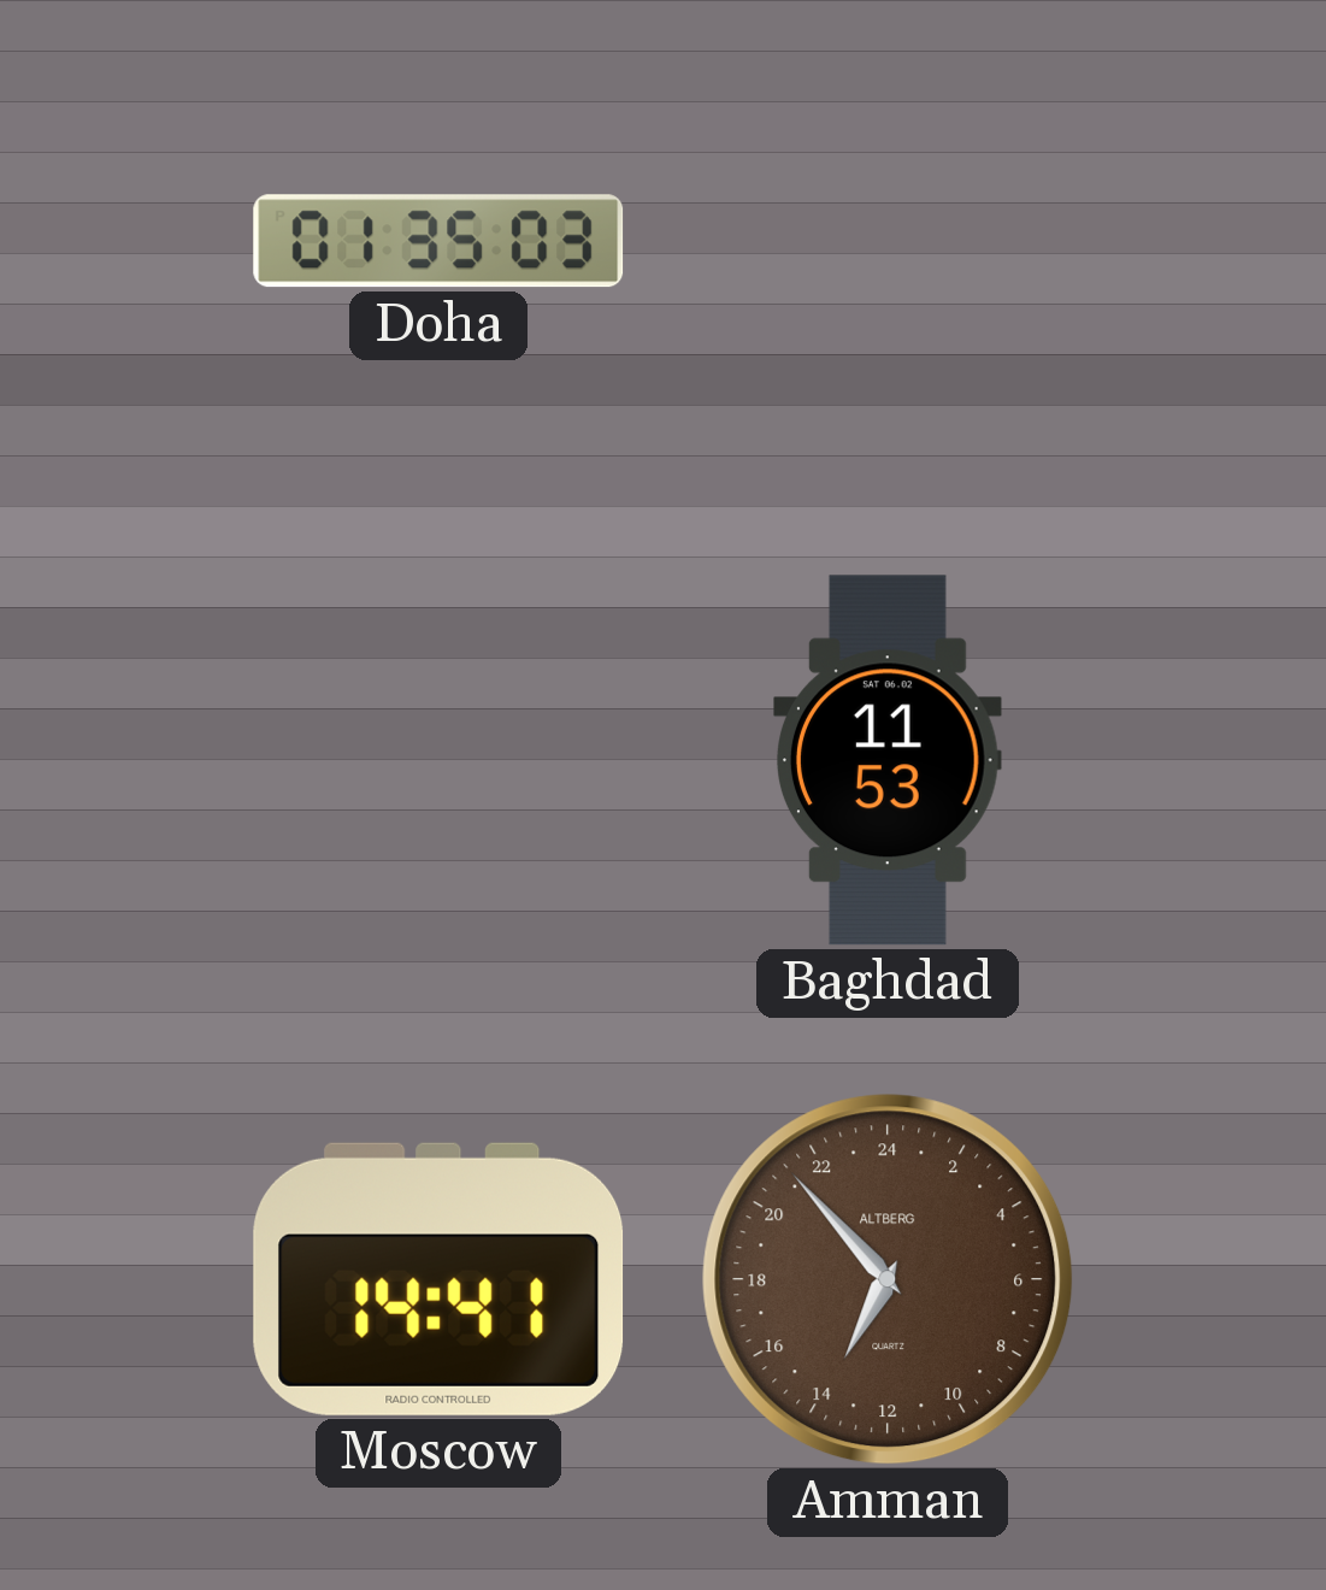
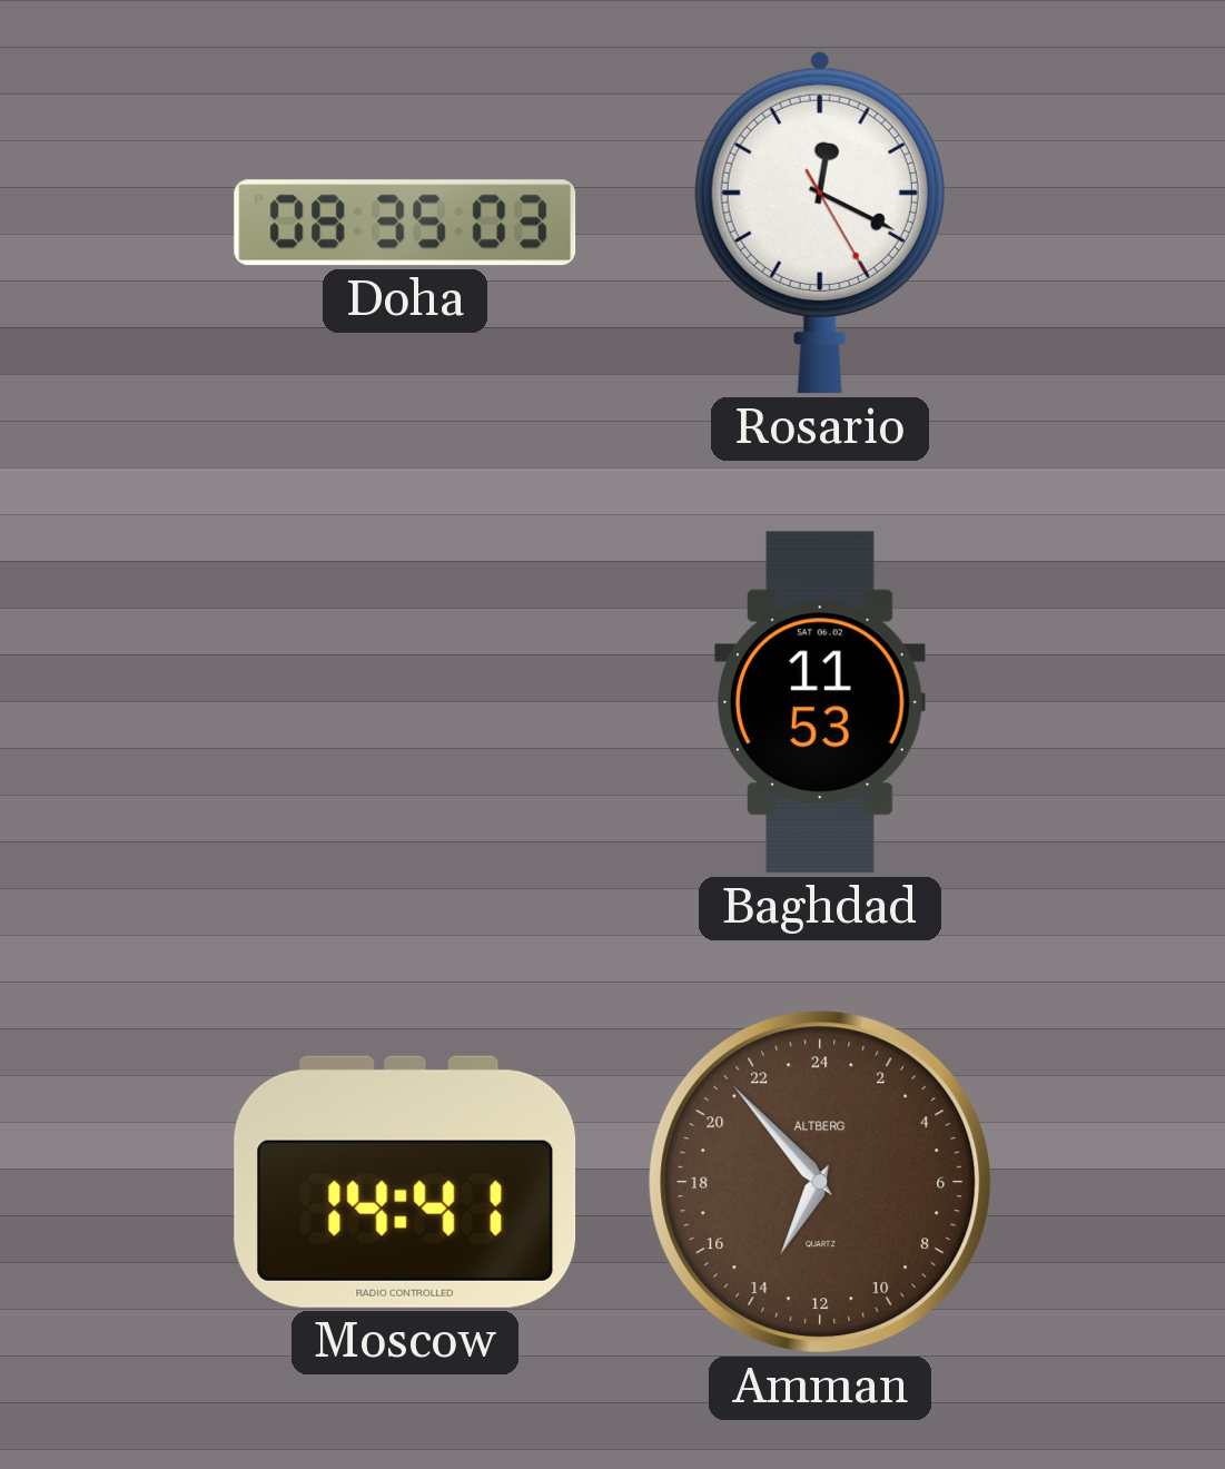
Doha: 01:35 -> 08:35
Rosario: none -> 12:19
